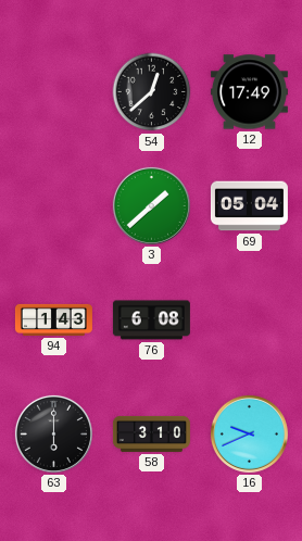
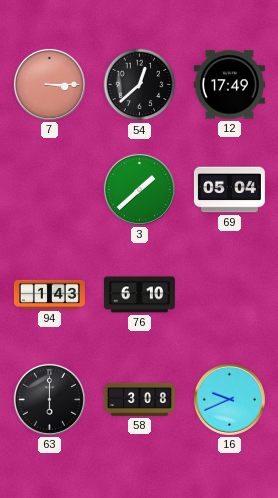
7: none -> 3:15
76: 6:08 -> 6:10
58: 3:10 -> 3:08
